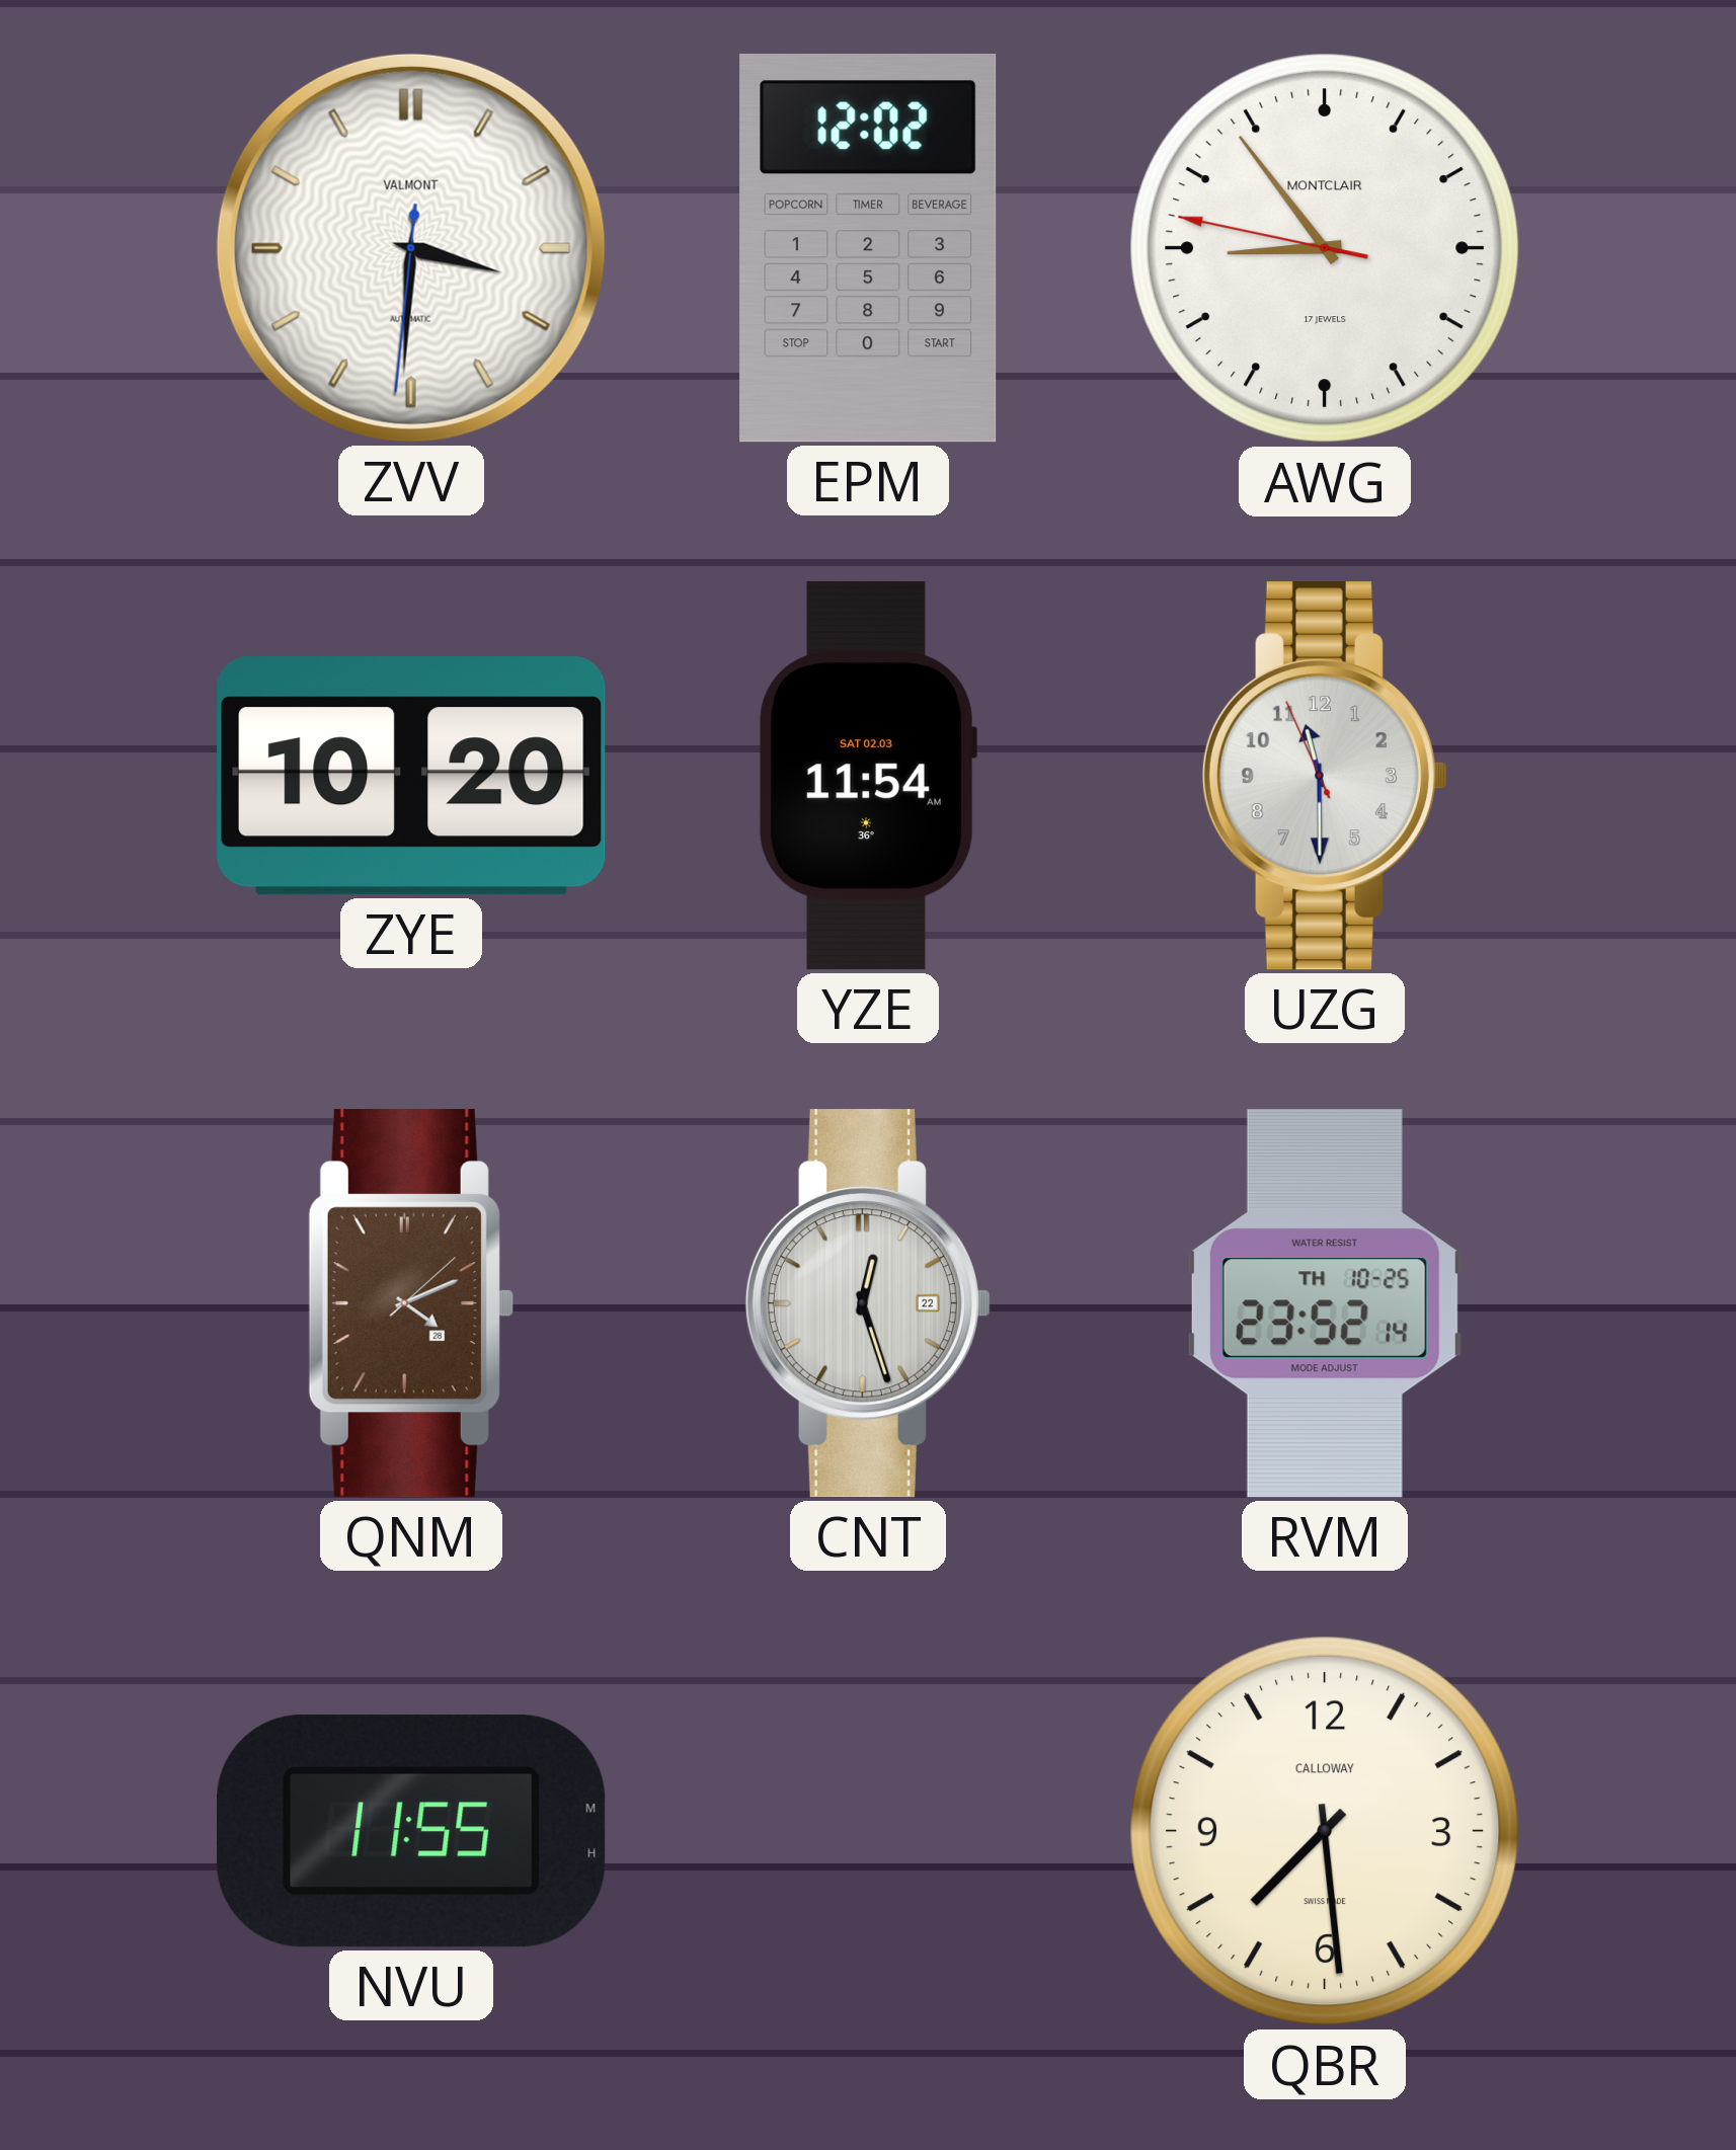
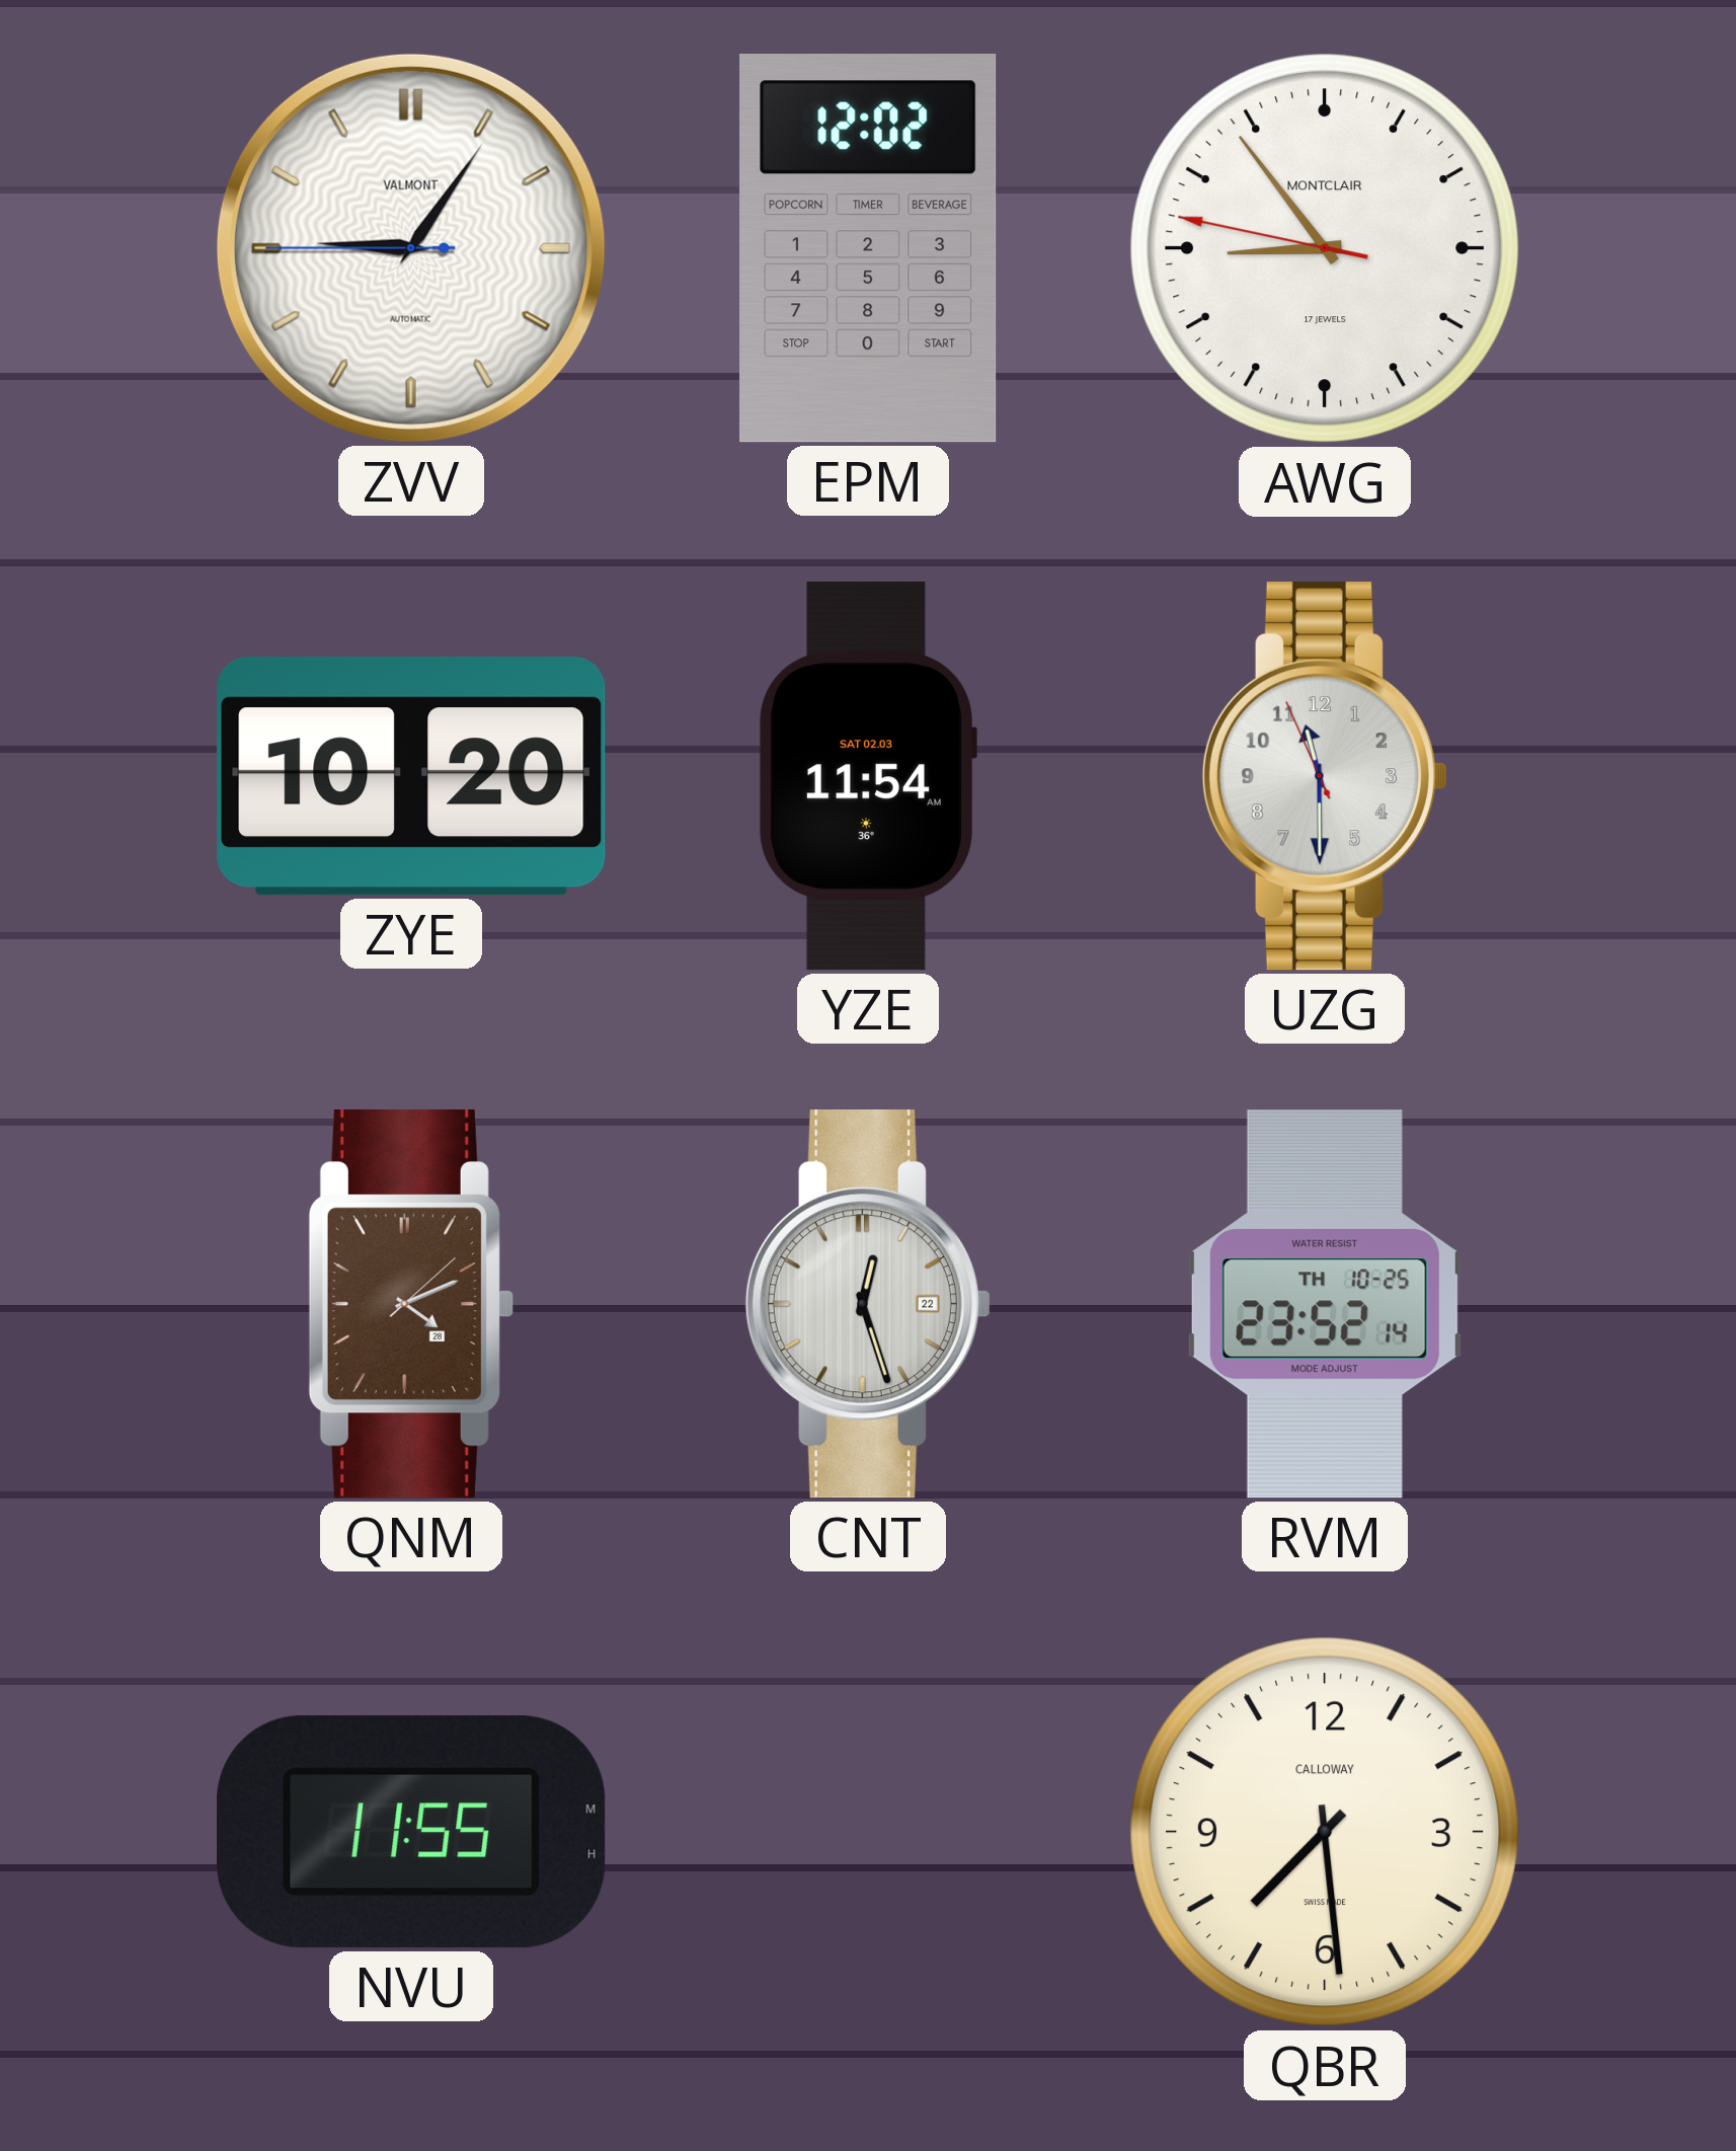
ZVV: 3:30 -> 9:05
